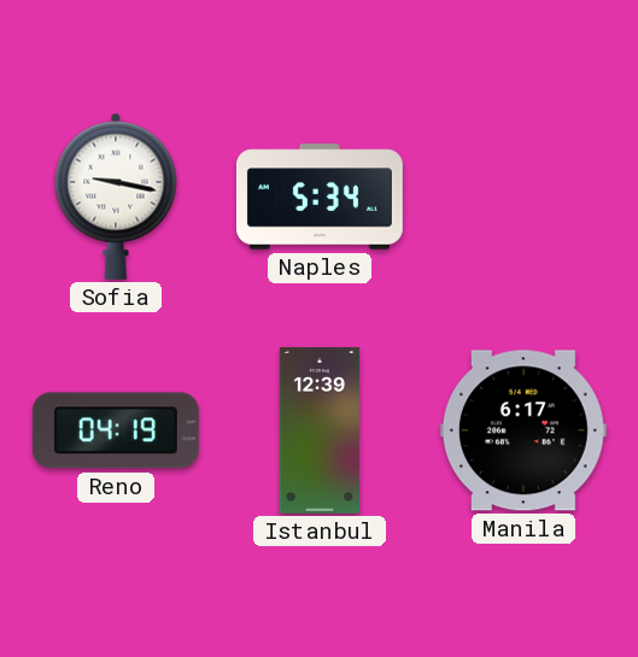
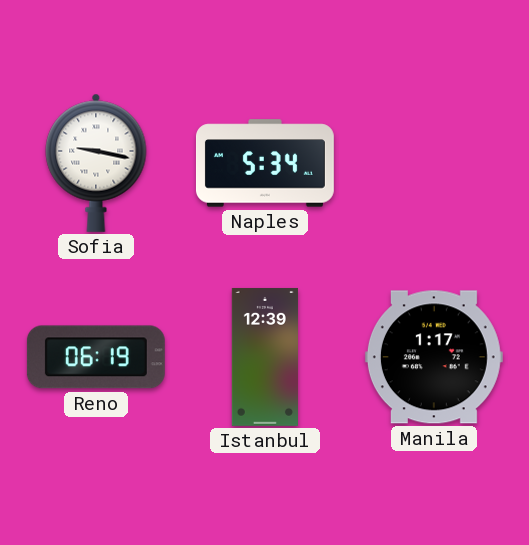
Reno: 04:19 -> 06:19
Manila: 6:17 -> 1:17
